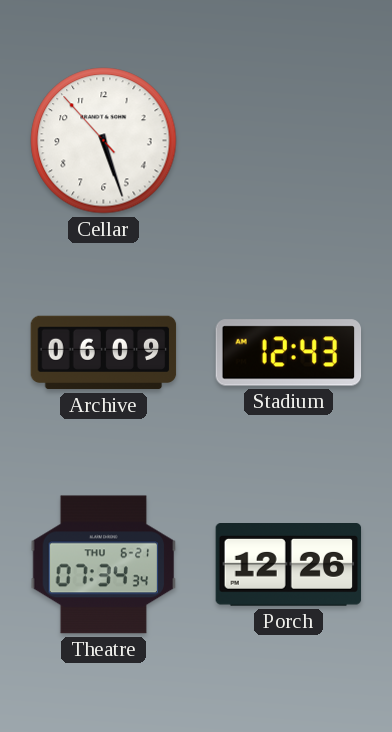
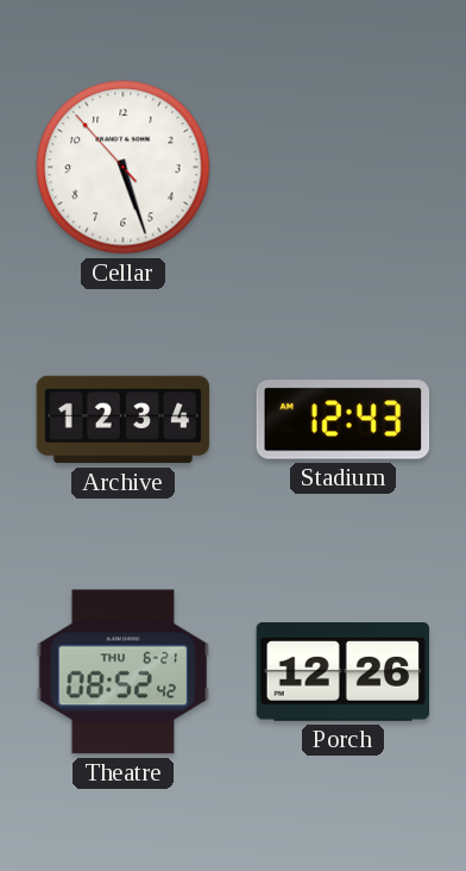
Archive: 06:09 -> 12:34
Theatre: 07:34 -> 08:52
